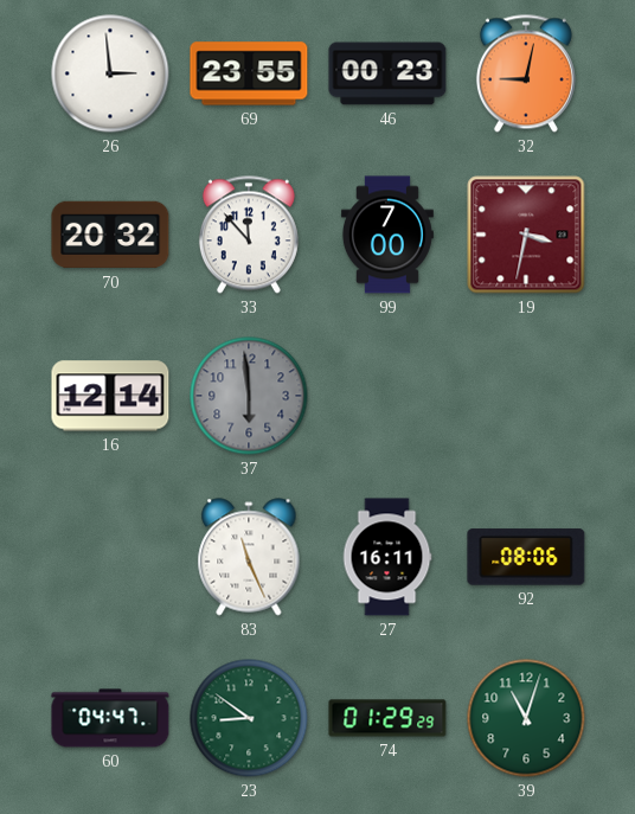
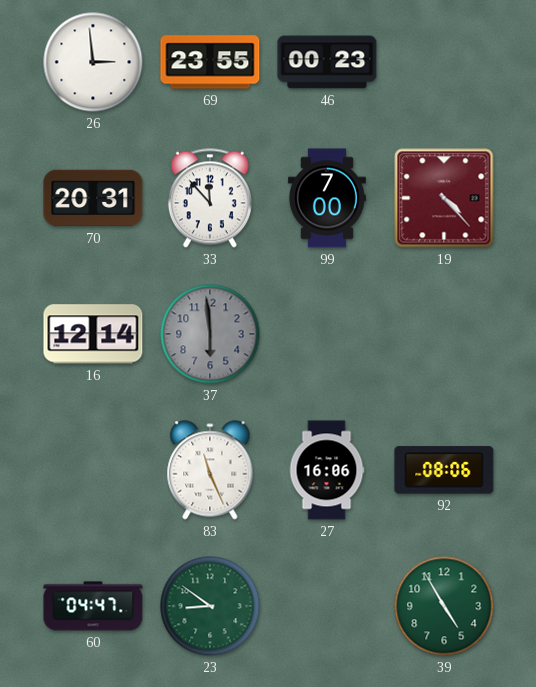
32: 9:02 -> none
70: 20:32 -> 20:31
19: 3:32 -> 4:23
27: 16:11 -> 16:06
74: 01:29 -> none
39: 11:03 -> 4:55
